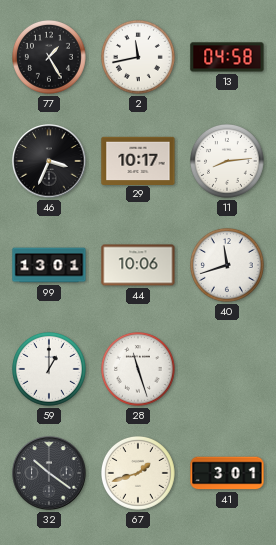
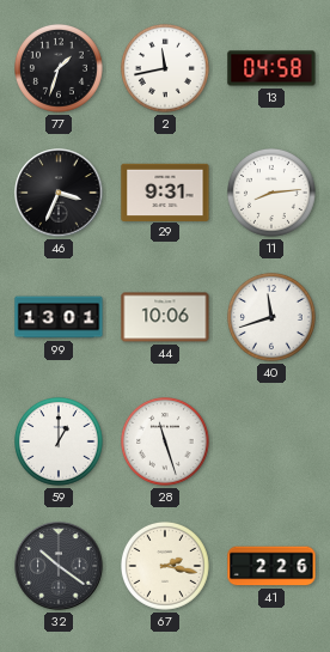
77: 1:25 -> 1:33
29: 10:17 -> 9:31
67: 1:42 -> 2:17
41: 3:01 -> 2:26
